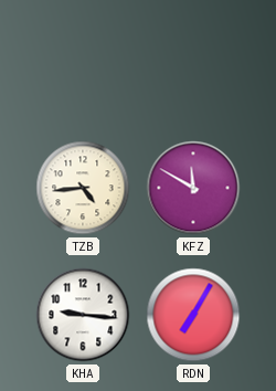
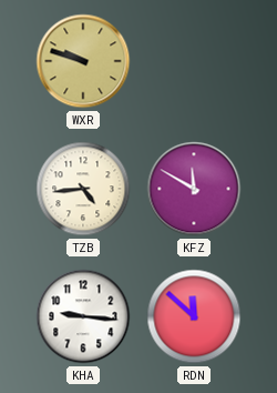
WXR: none -> 9:48
RDN: 7:05 -> 11:52
